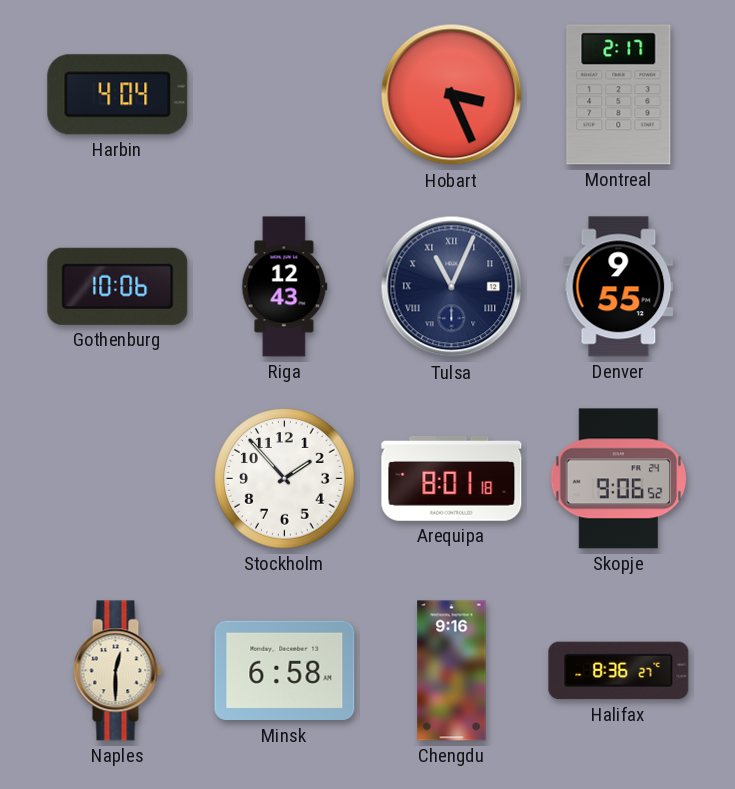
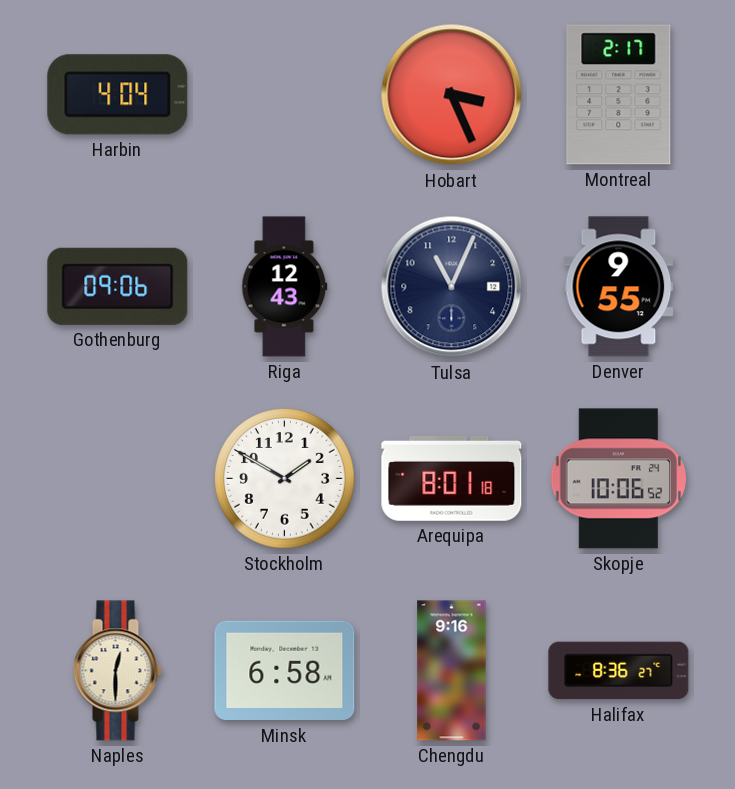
Gothenburg: 10:06 -> 09:06
Tulsa numerals: Roman -> Arabic
Stockholm: 1:53 -> 1:50
Skopje: 9:06 -> 10:06
